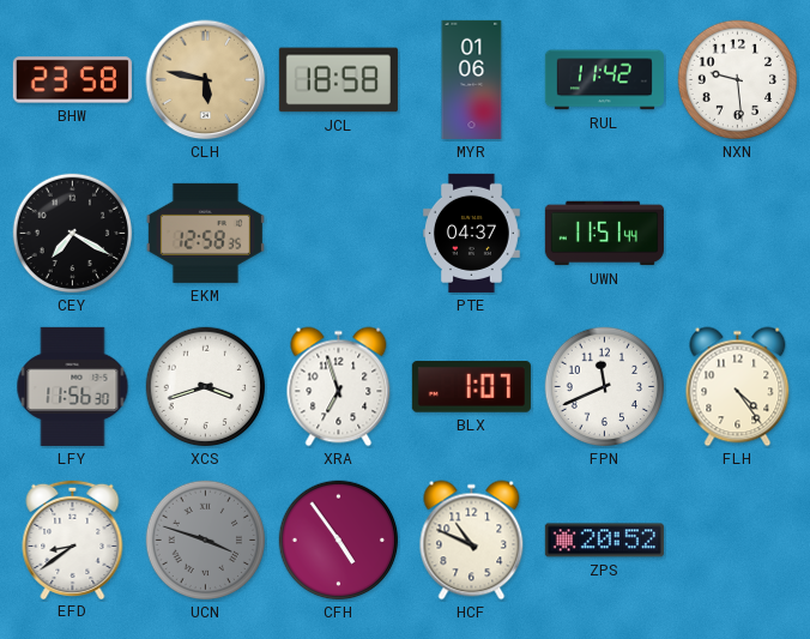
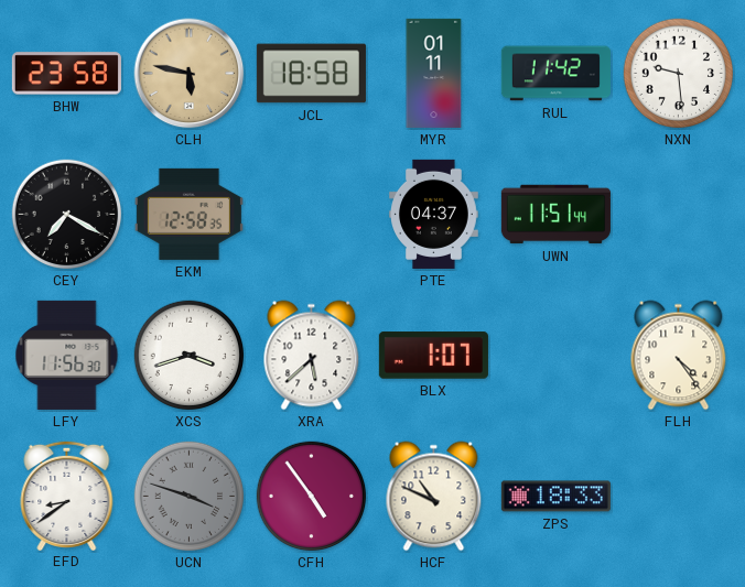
MYR: 01:06 -> 01:11
XRA: 6:57 -> 5:38
FPN: 11:41 -> none
ZPS: 20:52 -> 18:33
